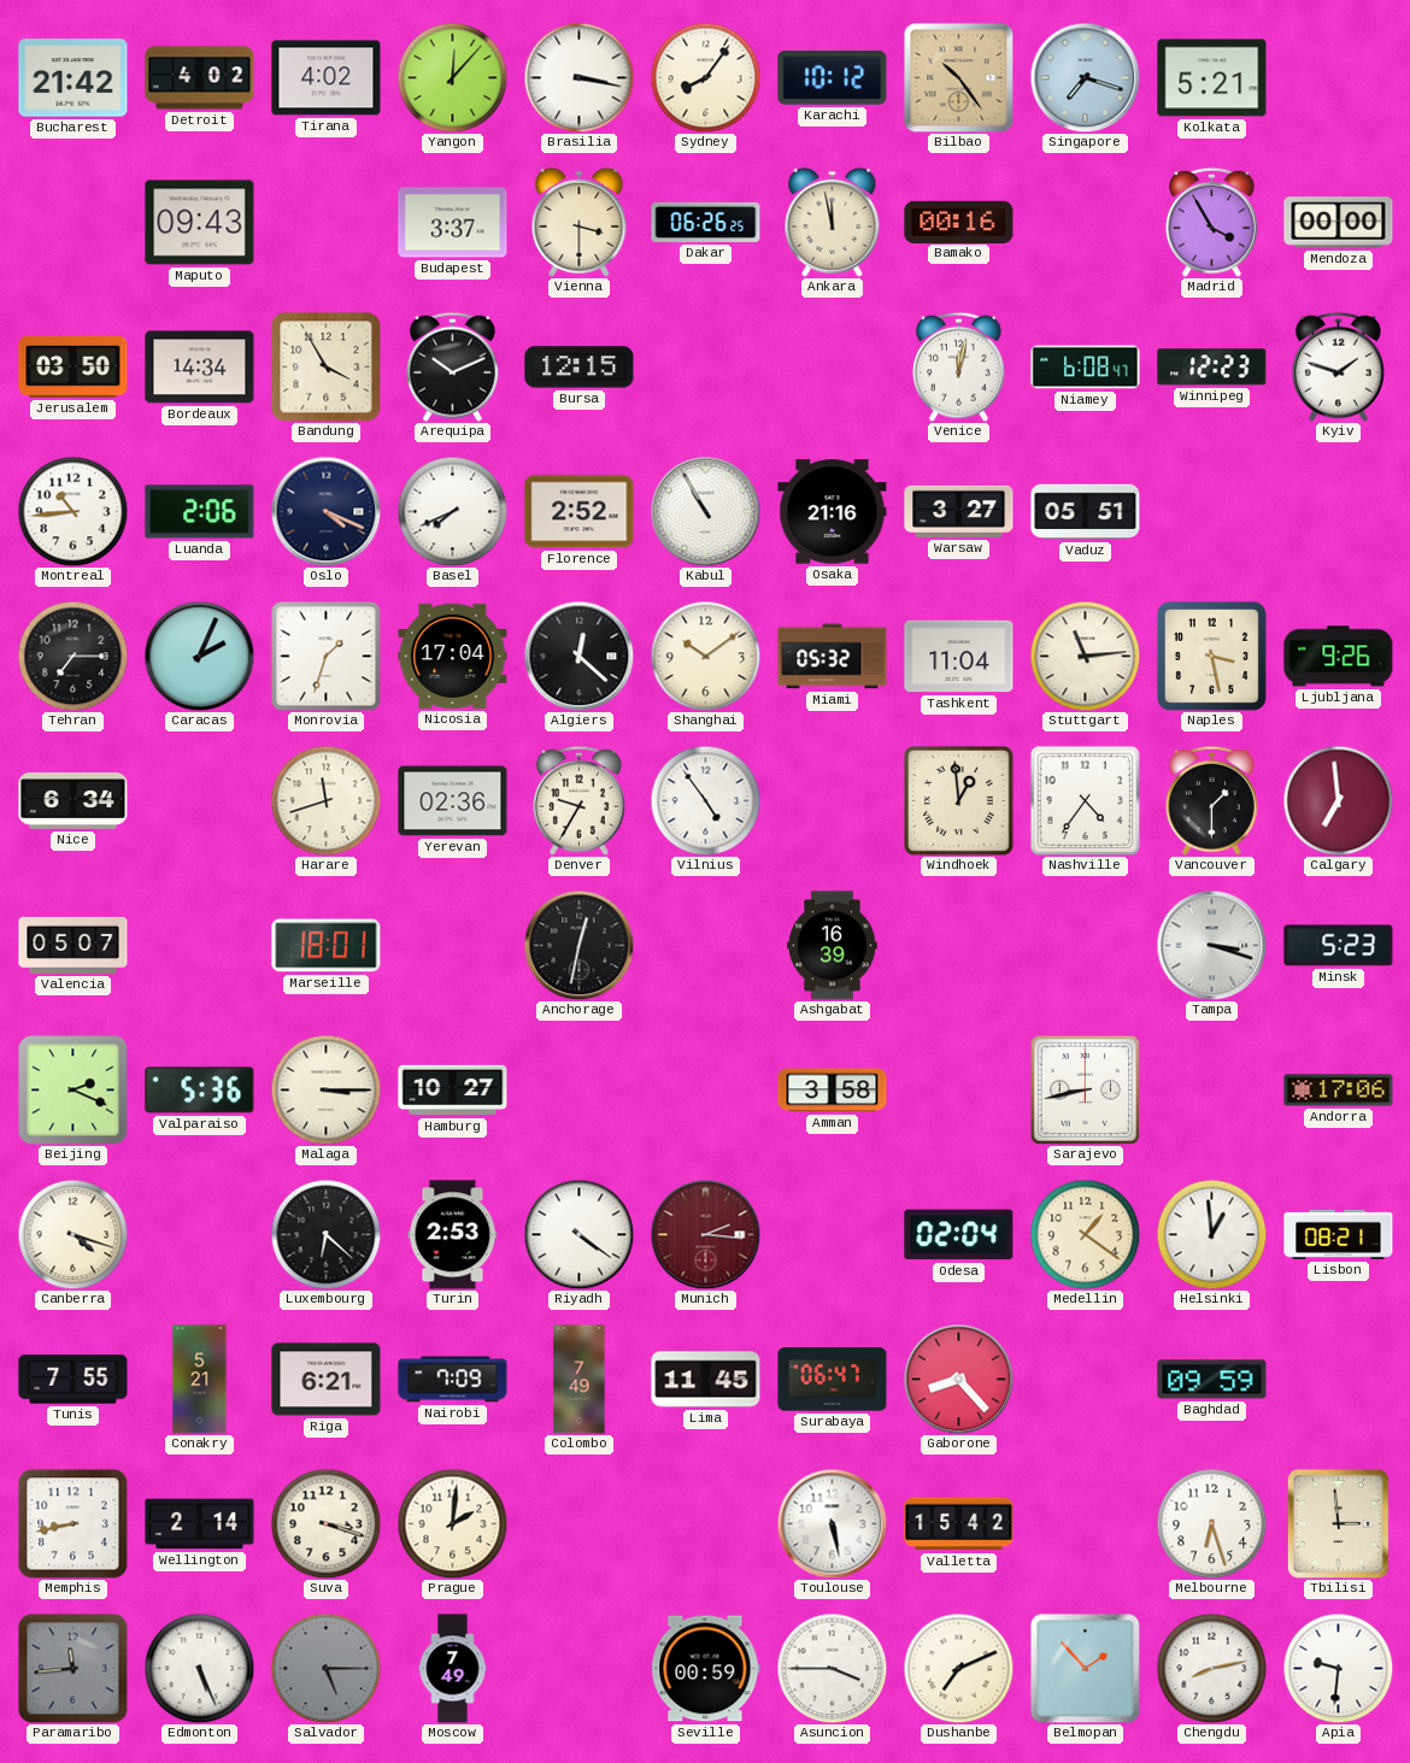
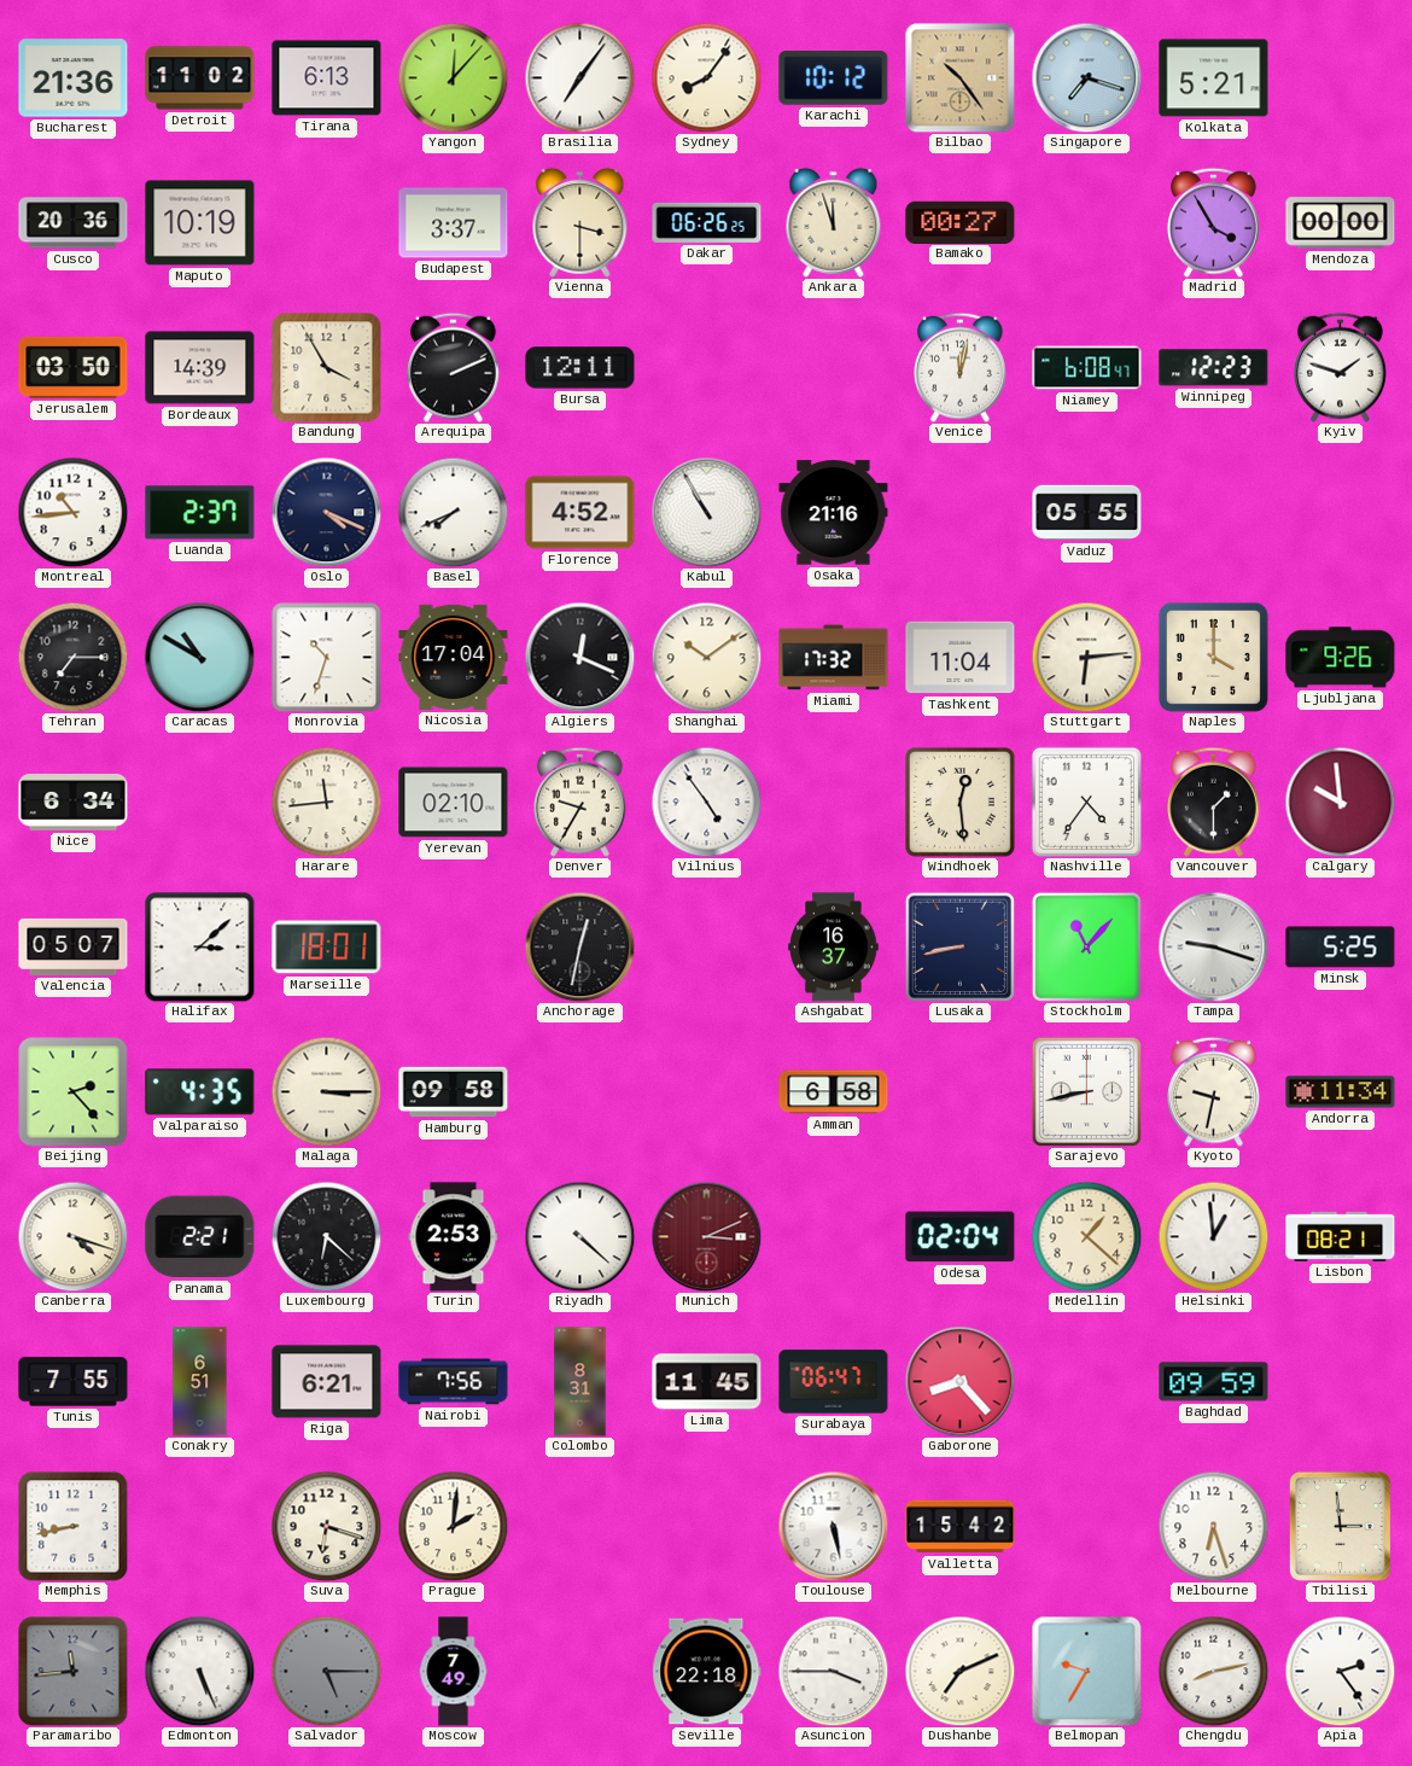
Bucharest: 21:42 -> 21:36
Detroit: 4:02 -> 11:02
Tirana: 4:02 -> 6:13
Brasilia: 3:17 -> 7:06
Cusco: none -> 20:36
Maputo: 09:43 -> 10:19
Ankara: 11:58 -> 11:57
Bamako: 00:16 -> 00:27
Bordeaux: 14:34 -> 14:39
Arequipa: 10:11 -> 2:11
Bursa: 12:15 -> 12:11
Luanda: 2:06 -> 2:37
Florence: 2:52 -> 4:52
Warsaw: 3:27 -> none
Vaduz: 05:51 -> 05:55
Caracas: 2:04 -> 10:50
Monrovia: 1:33 -> 10:33
Algiers: 12:22 -> 12:19
Miami: 05:32 -> 17:32
Stuttgart: 11:14 -> 6:14
Naples: 3:28 -> 4:00
Harare: 11:42 -> 11:44
Yerevan: 02:36 -> 02:10
Windhoek: 12:59 -> 12:29
Calgary: 6:59 -> 9:59
Halifax: none -> 3:08
Ashgabat: 16:39 -> 16:37
Lusaka: none -> 8:43
Stockholm: none -> 11:07
Tampa: 3:18 -> 9:18
Minsk: 5:23 -> 5:25
Beijing: 2:19 -> 2:23
Valparaiso: 5:36 -> 4:35
Hamburg: 10:27 -> 09:58
Amman: 3:58 -> 6:58
Kyoto: none -> 9:32
Andorra: 17:06 -> 11:34
Panama: none -> 2:21
Riyadh: 4:21 -> 4:22
Munich: 2:16 -> 3:11
Medellin: 1:21 -> 1:22
Conakry: 5:21 -> 6:51
Nairobi: 7:09 -> 7:56
Colombo: 7:49 -> 8:31
Wellington: 2:14 -> none
Suva: 3:18 -> 6:18
Seville: 00:59 -> 22:18
Belmopan: 1:53 -> 9:35
Apia: 9:31 -> 2:24
